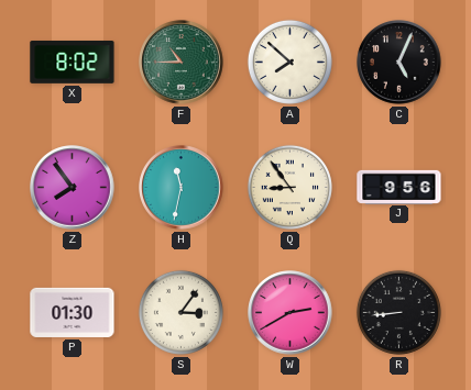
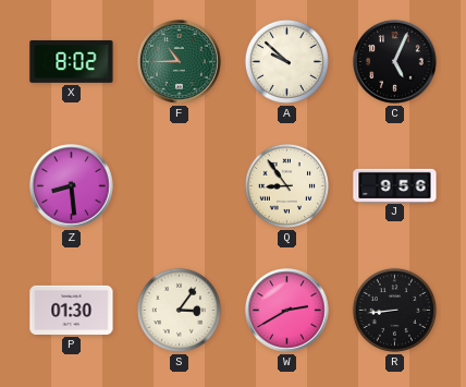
A: 7:52 -> 9:52
Z: 7:54 -> 8:29
H: 11:32 -> none
